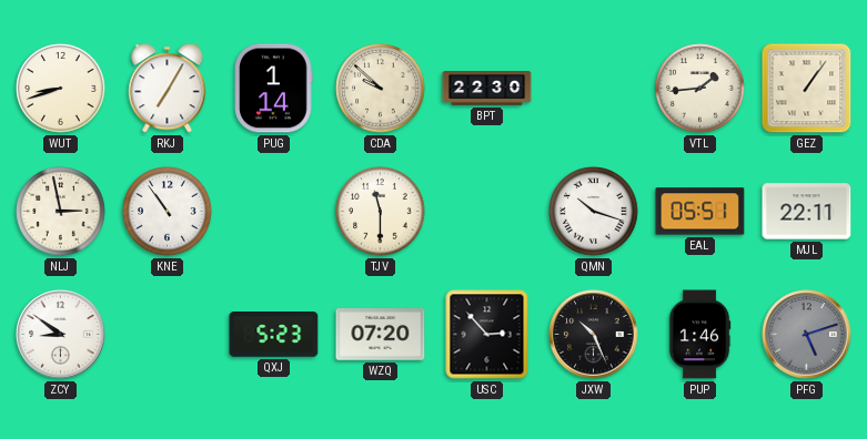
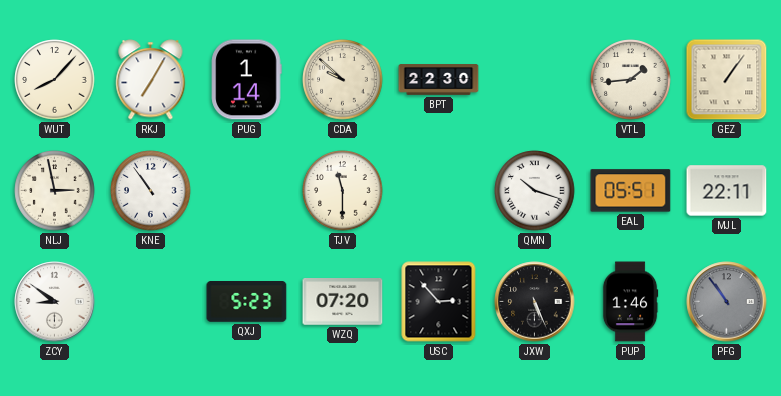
WUT: 8:42 -> 8:07
JXW: 10:26 -> 5:26
PFG: 5:12 -> 10:54
